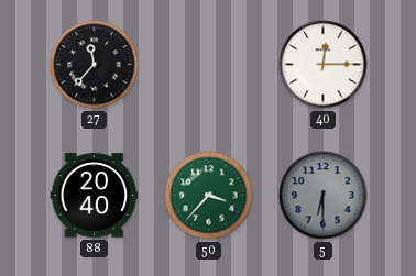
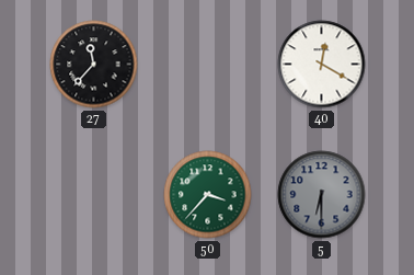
40: 12:15 -> 12:20
88: 20:40 -> none
